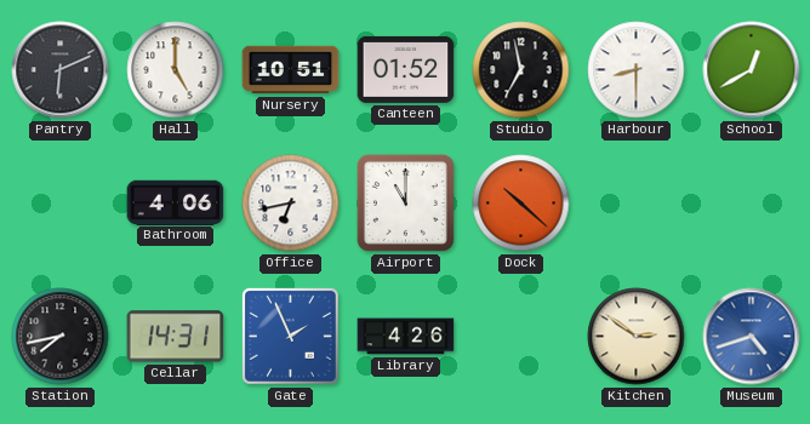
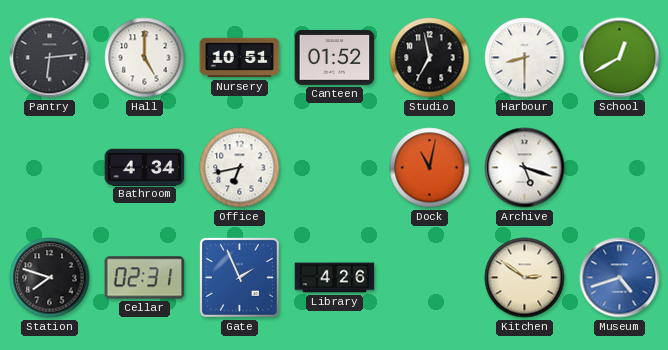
Pantry: 6:11 -> 6:14
Bathroom: 4:06 -> 4:34
Airport: 11:00 -> none
Dock: 10:22 -> 11:02
Archive: none -> 5:18
Station: 7:43 -> 7:48
Cellar: 14:31 -> 02:31
